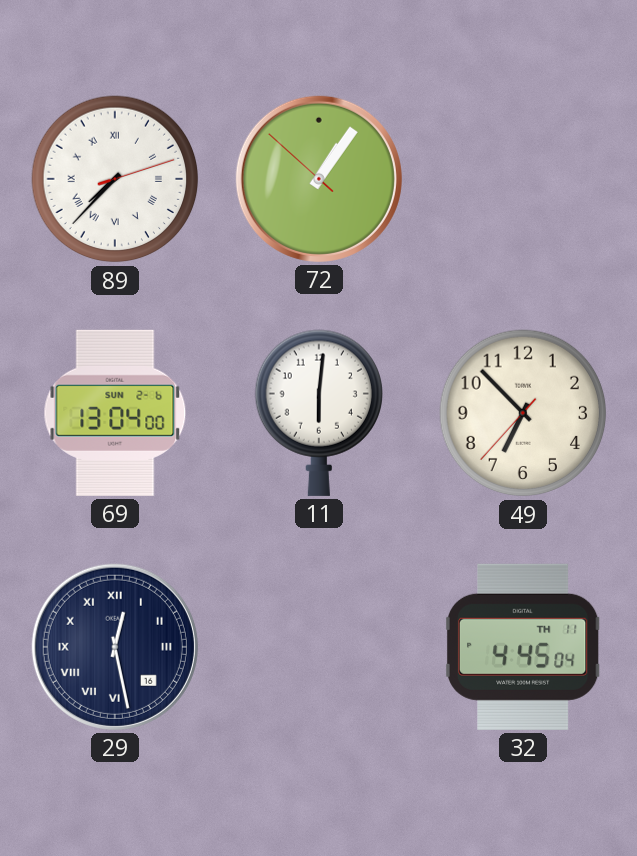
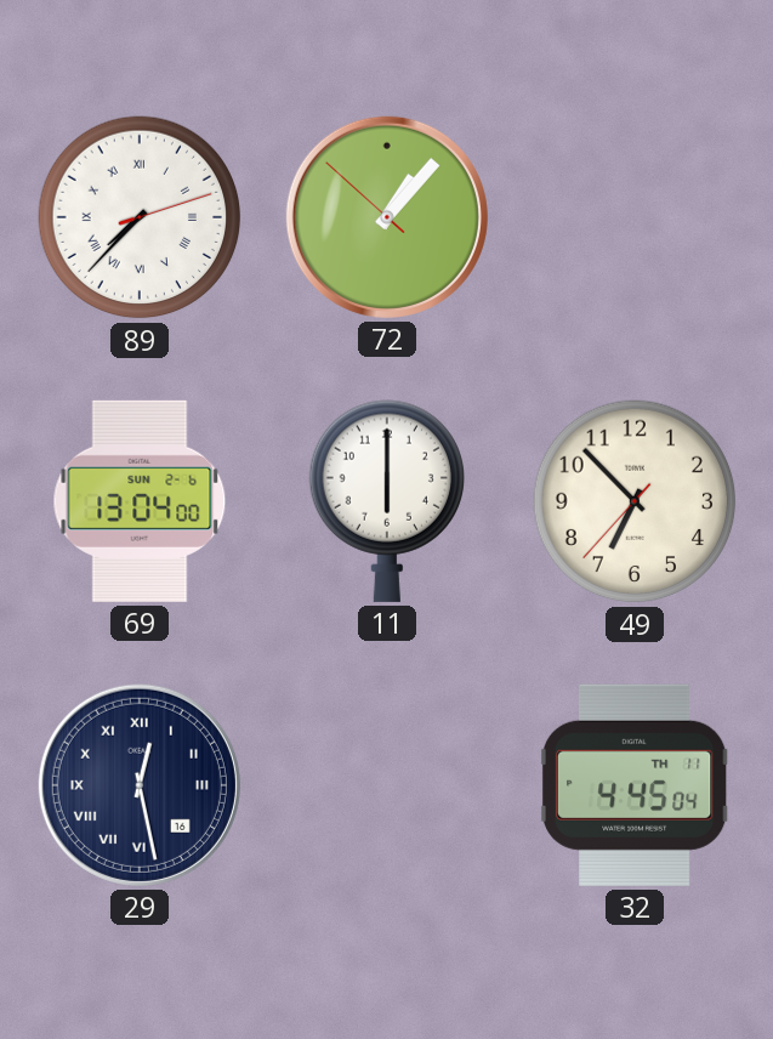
72: 1:05 -> 1:06
11: 6:01 -> 6:00
